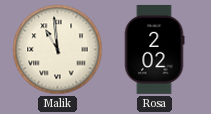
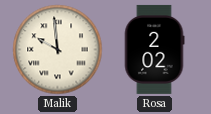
Malik: 10:59 -> 9:59
